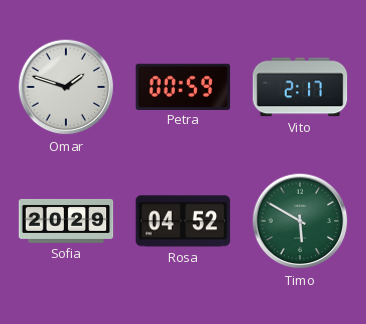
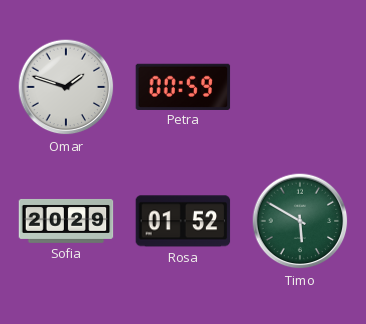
Vito: 2:17 -> none
Rosa: 04:52 -> 01:52
